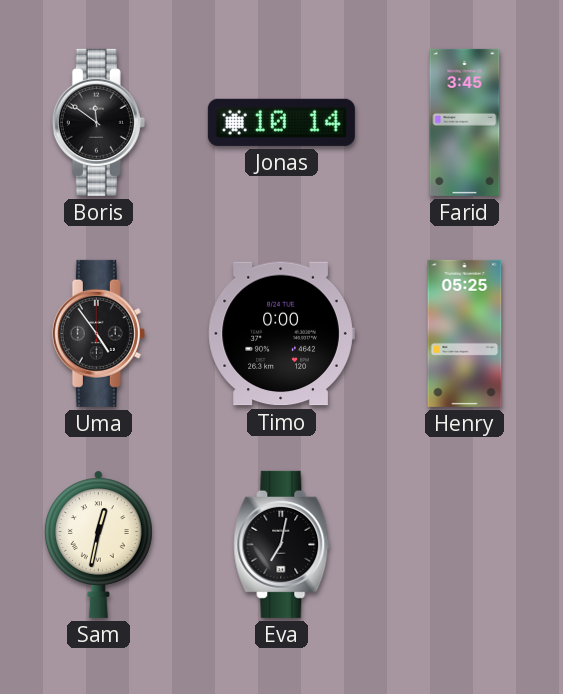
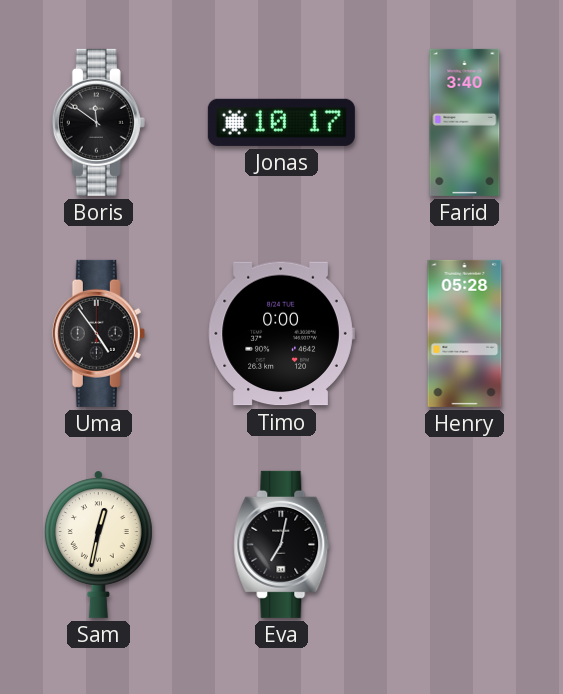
Jonas: 10:14 -> 10:17
Farid: 3:45 -> 3:40
Henry: 05:25 -> 05:28
